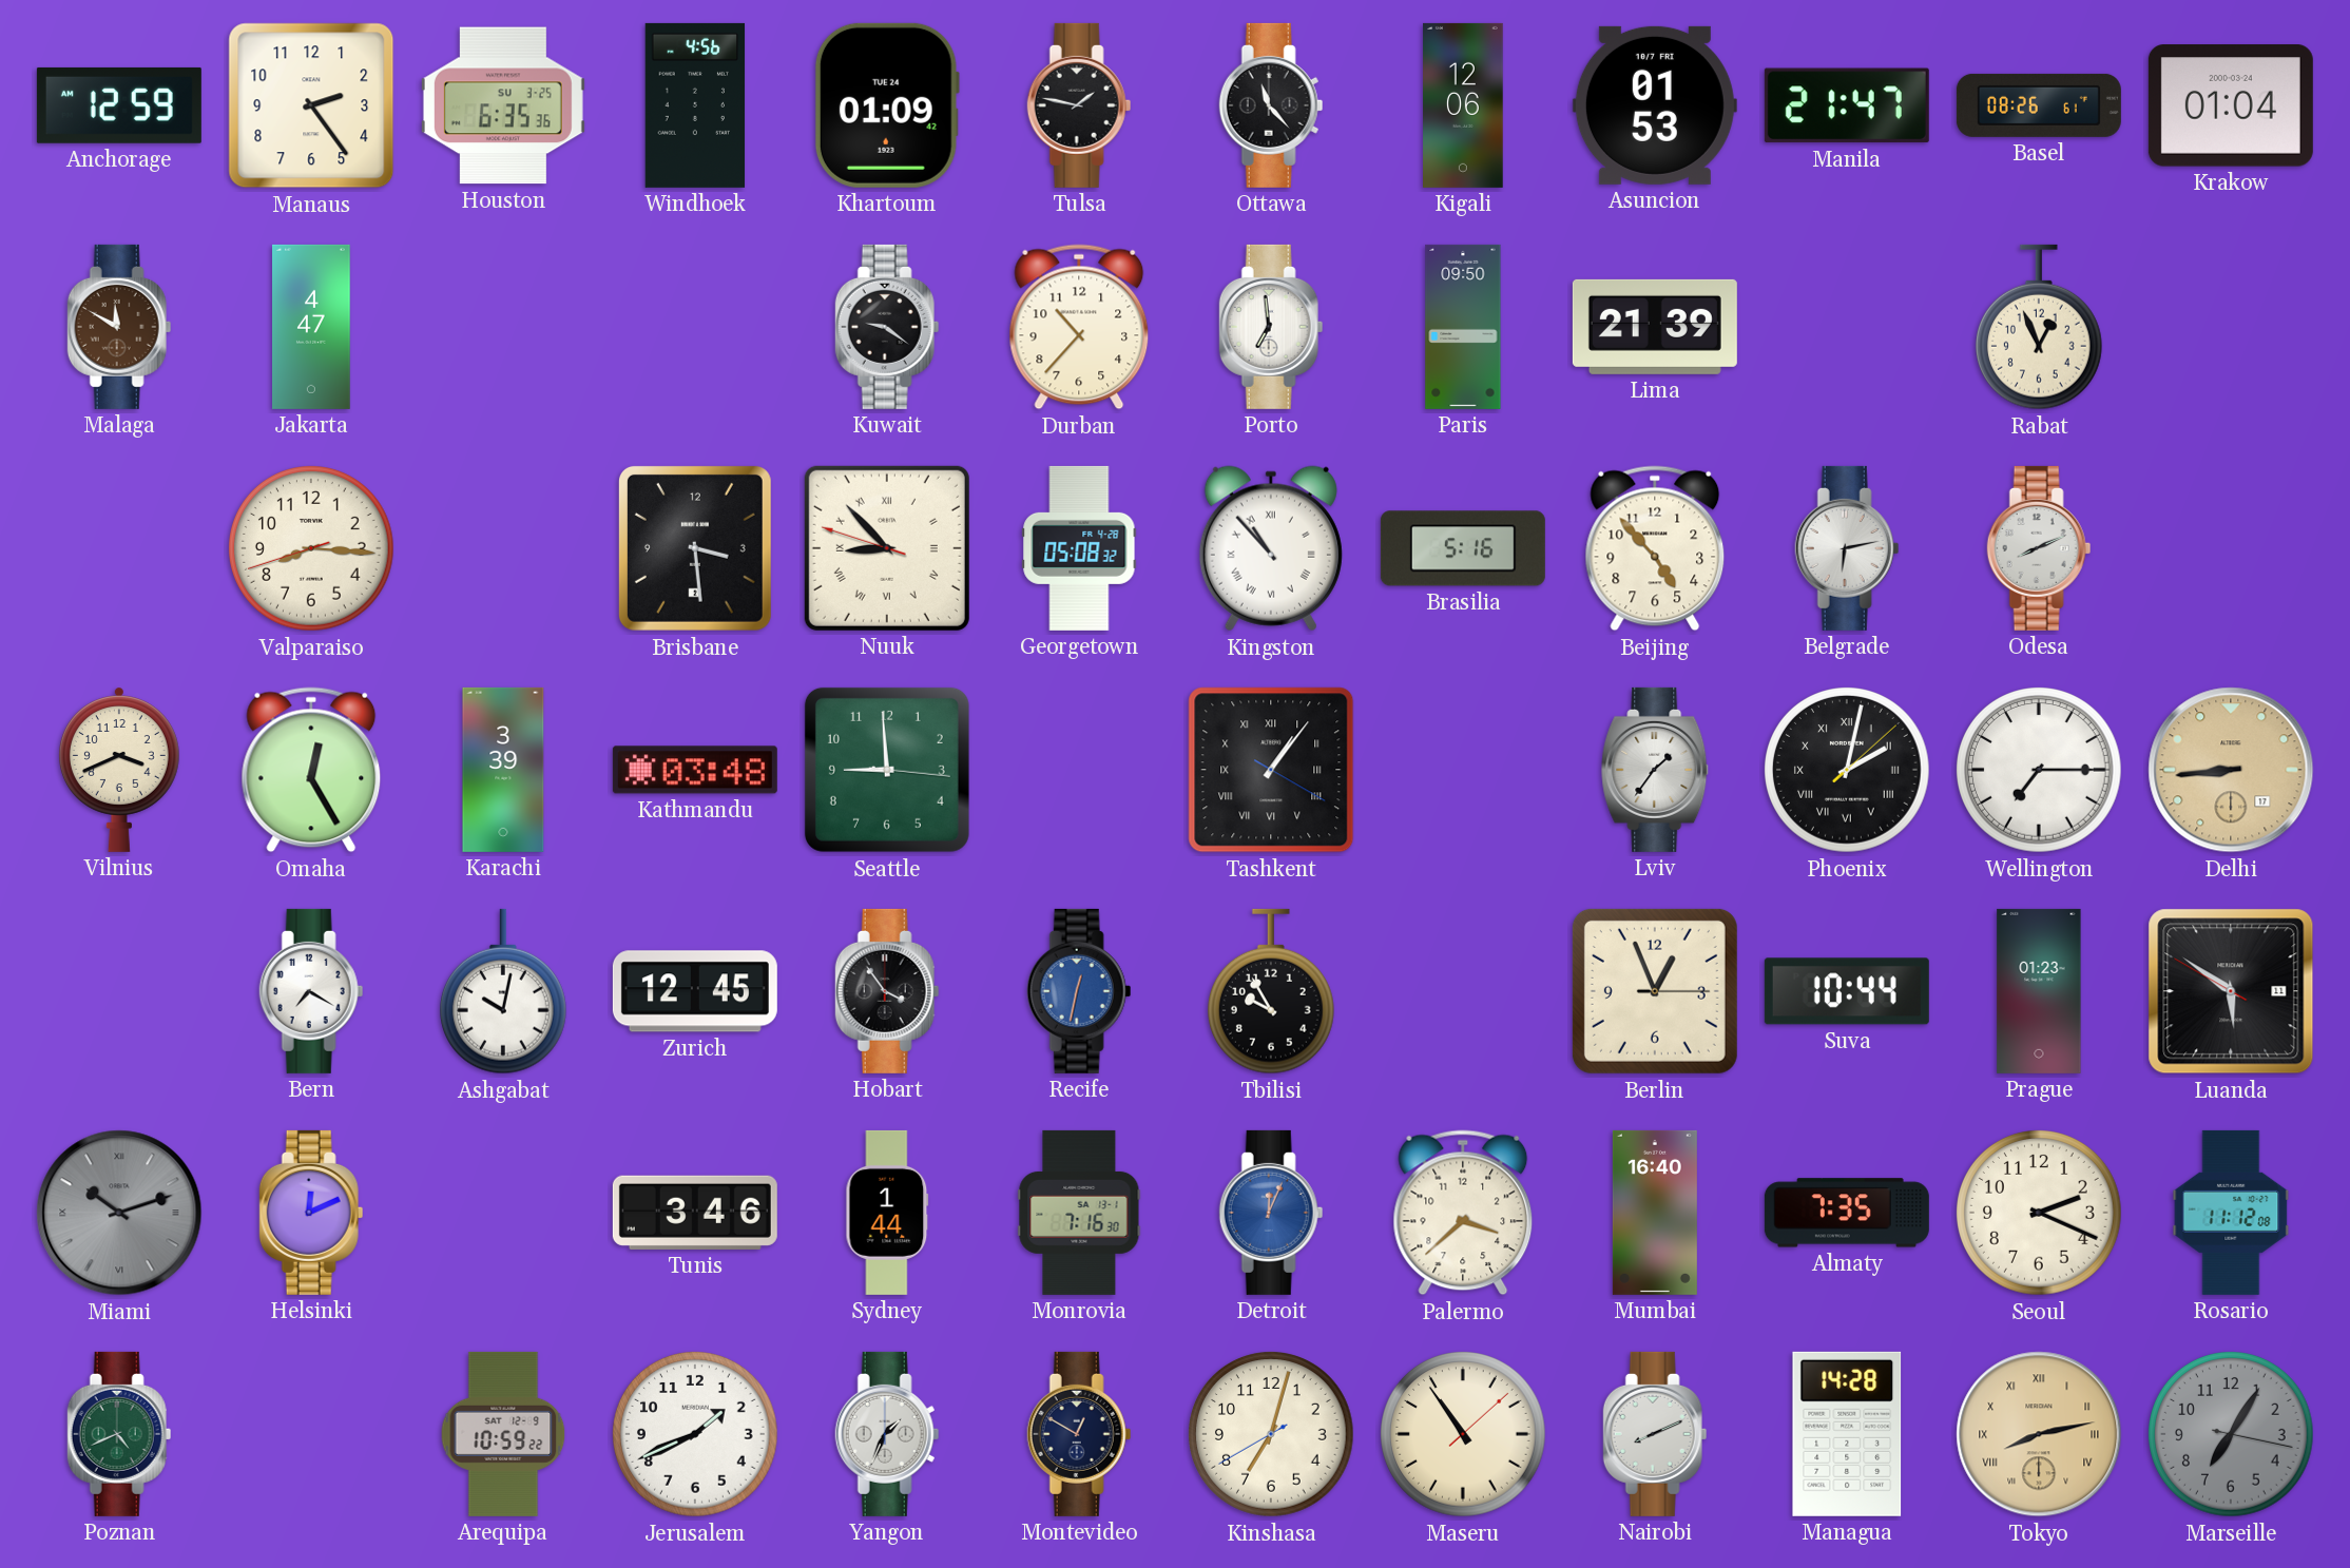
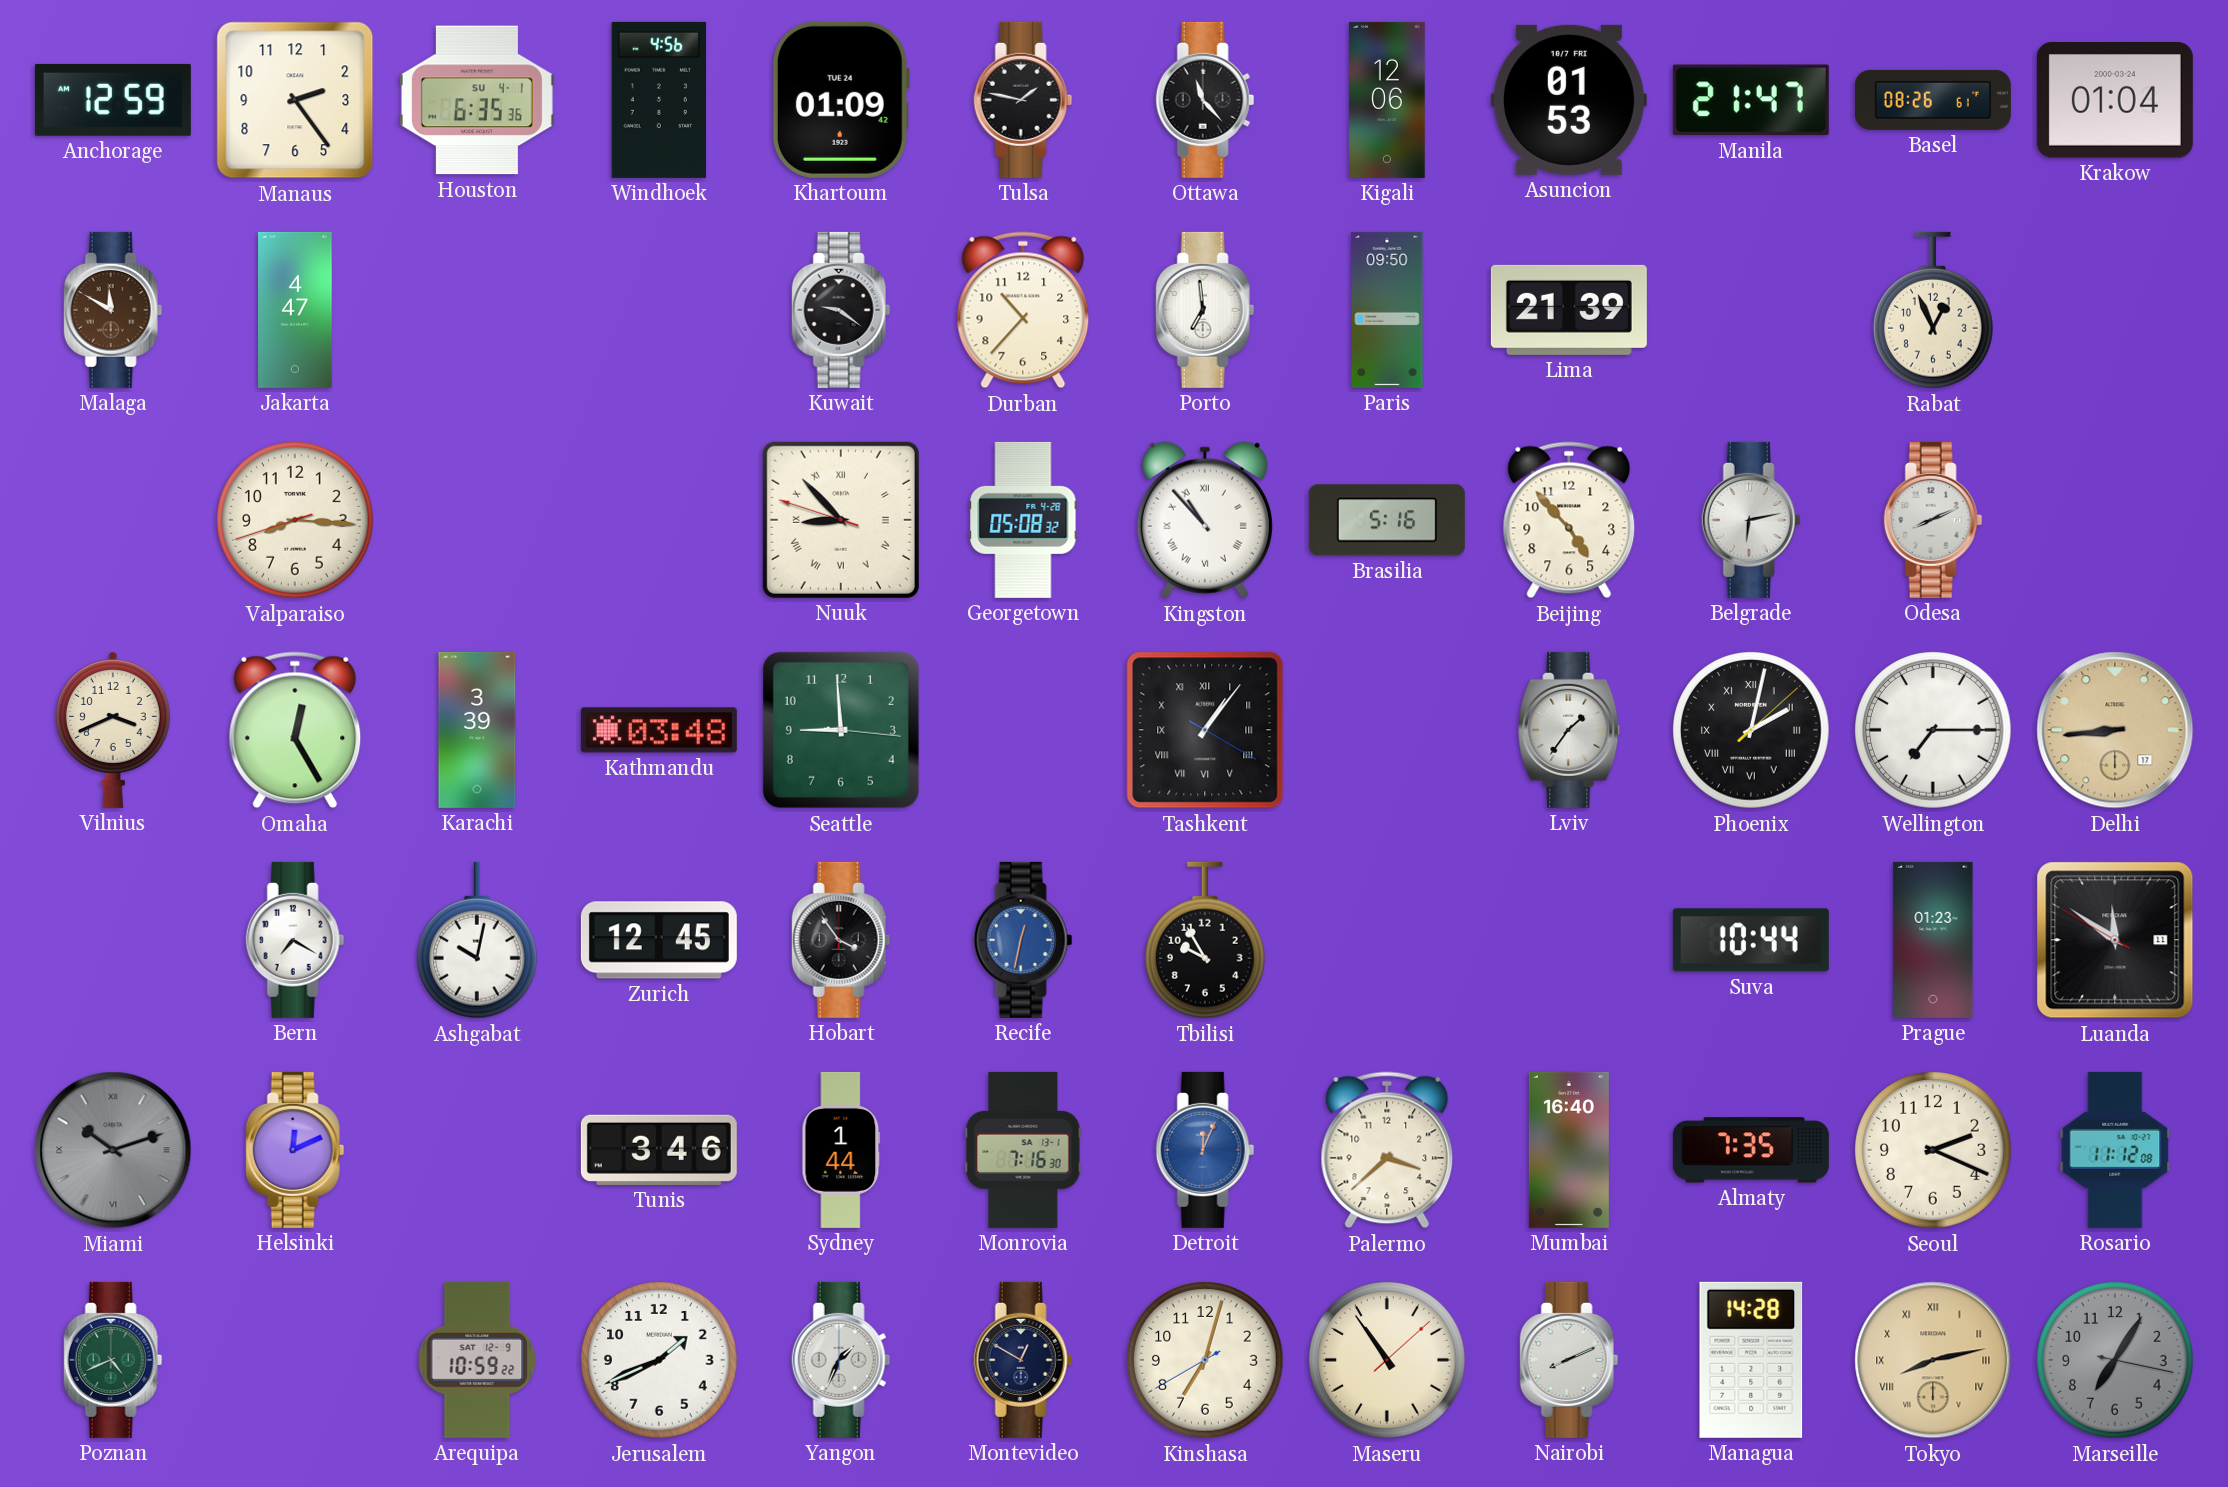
Houston date: SU 3-25 -> SU 4-1
Brisbane: 3:29 -> none
Berlin: 12:56 -> none
Luanda: 5:50 -> 11:50
